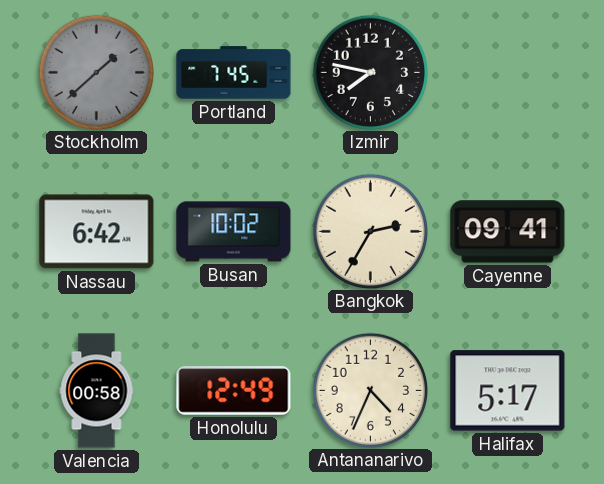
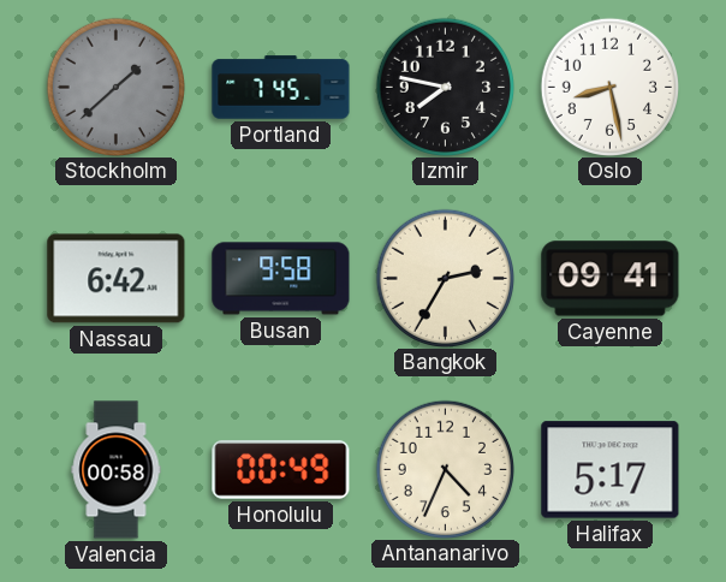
Oslo: none -> 8:28
Busan: 10:02 -> 9:58
Honolulu: 12:49 -> 00:49
